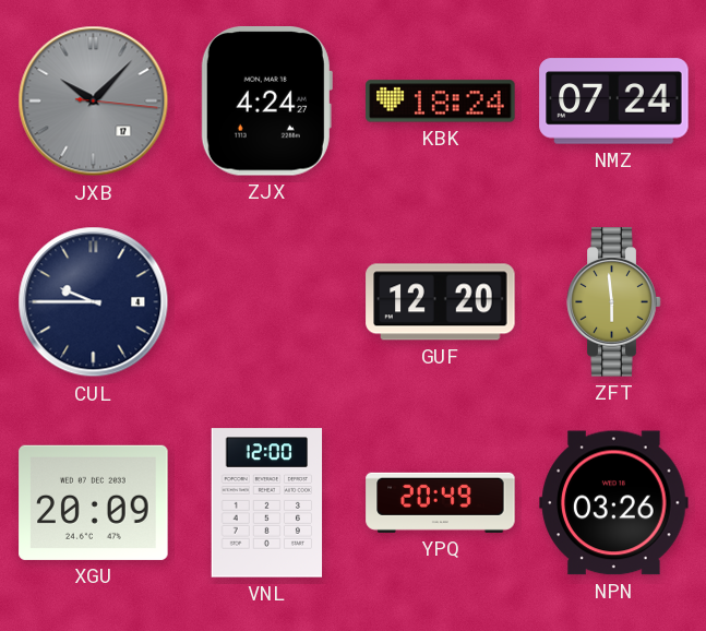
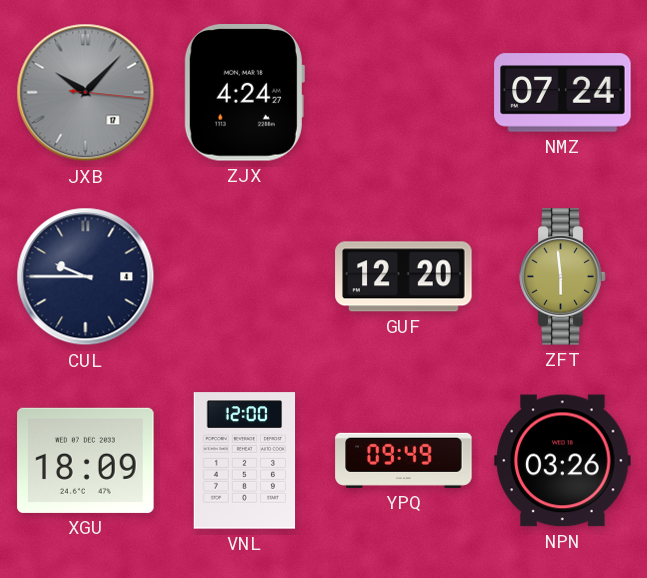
KBK: 18:24 -> none
XGU: 20:09 -> 18:09
YPQ: 20:49 -> 09:49
